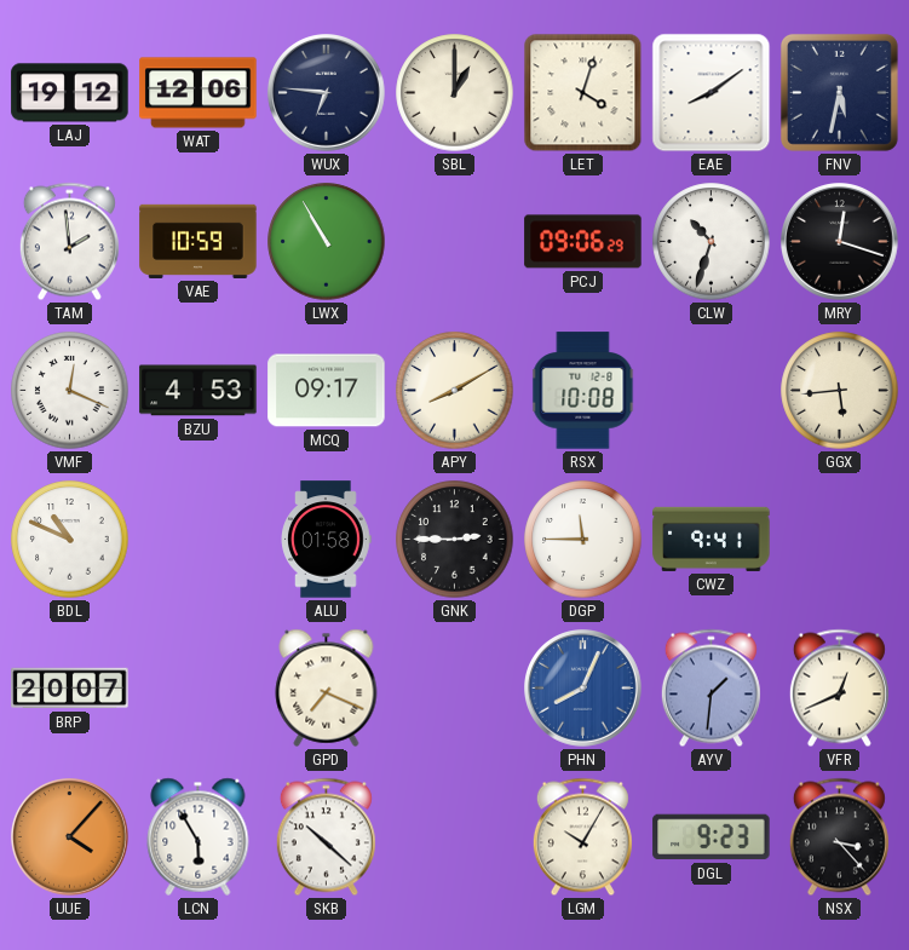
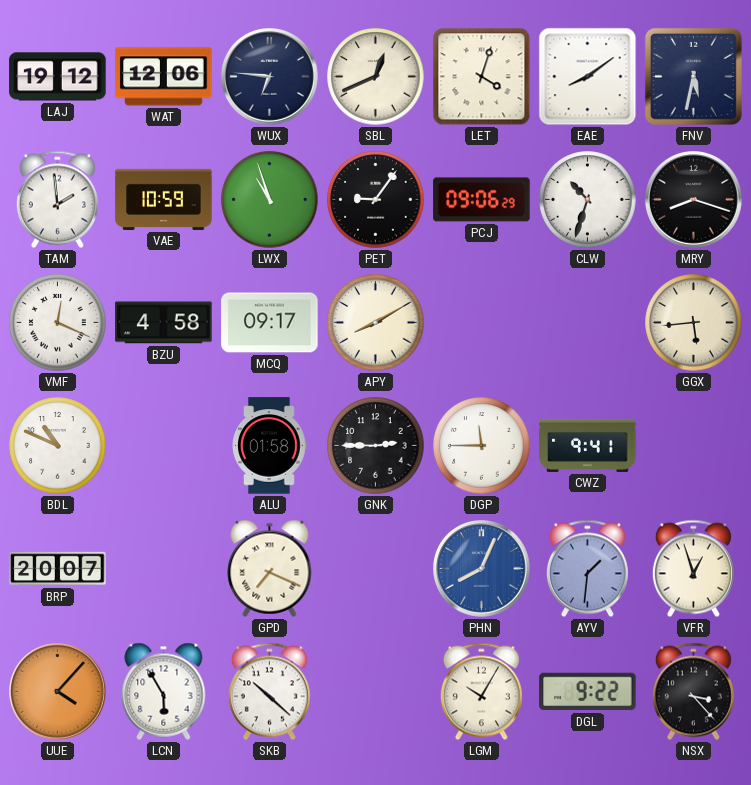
SBL: 1:00 -> 12:41
LWX: 10:55 -> 10:57
PET: none -> 9:06
MRY: 12:18 -> 8:18
BZU: 4:53 -> 4:58
RSX: 10:08 -> none
VFR: 12:41 -> 12:57
DGL: 9:23 -> 9:22
